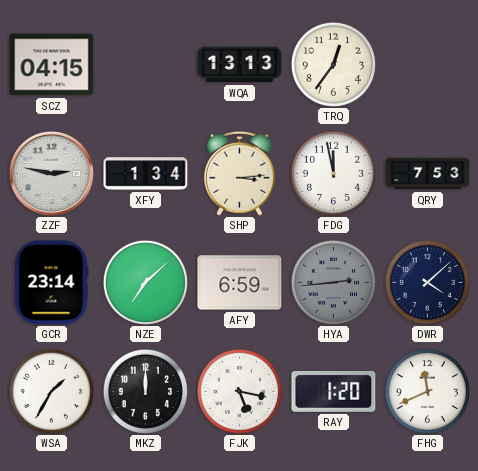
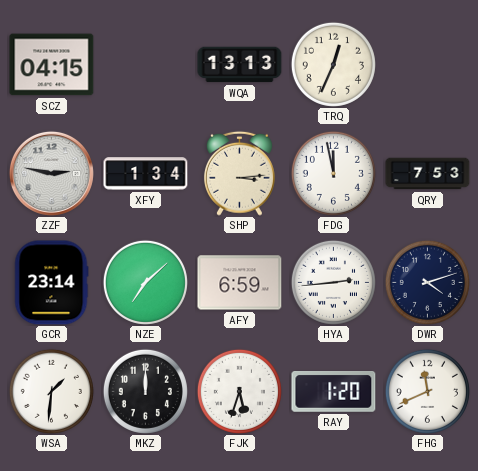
TRQ: 12:36 -> 12:34
HYA dial: grey -> white
DWR: 4:08 -> 4:12
WSA: 1:35 -> 1:31
FJK: 5:17 -> 5:33
